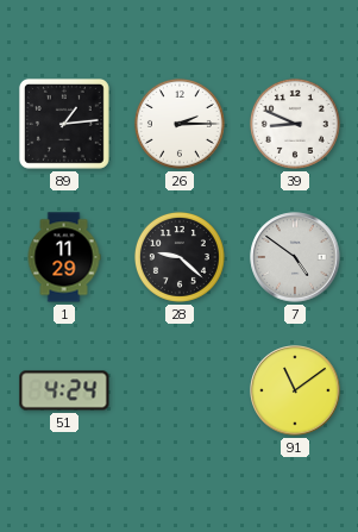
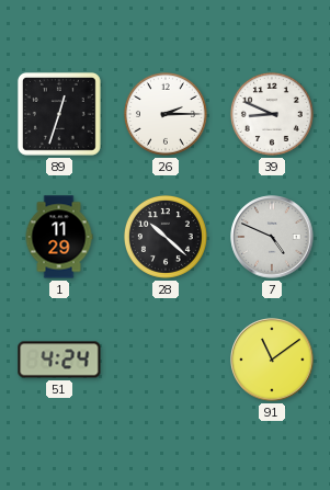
89: 1:14 -> 12:33
28: 9:22 -> 10:22
7: 4:51 -> 4:49
